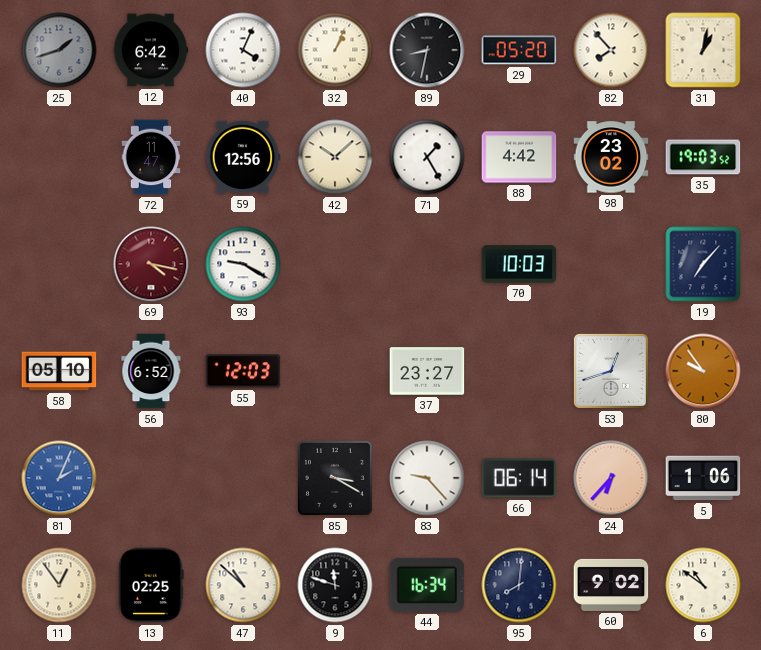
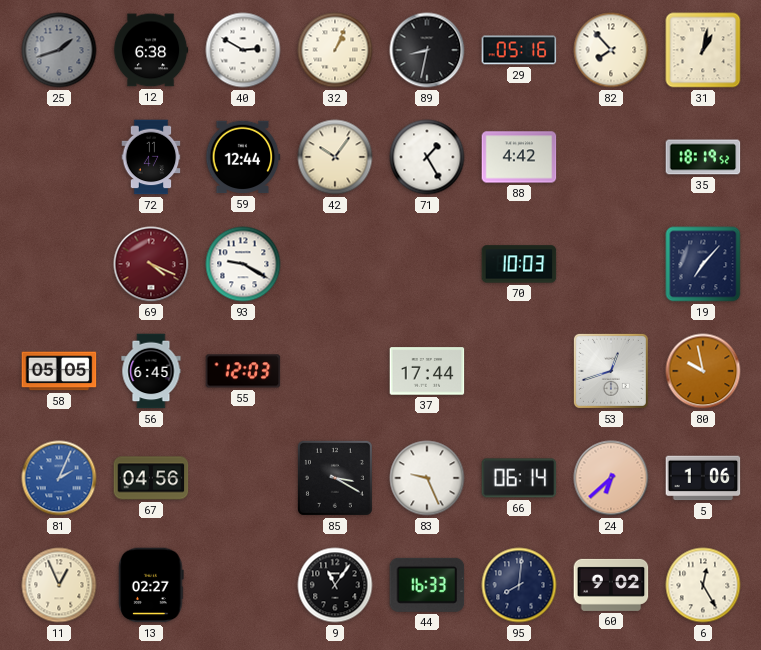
12: 6:42 -> 6:38
40: 4:04 -> 2:50
29: 05:20 -> 05:16
59: 12:56 -> 12:44
42: 10:08 -> 10:06
98: 23:02 -> none
35: 19:03 -> 18:19
69: 4:17 -> 4:19
58: 05:10 -> 05:05
56: 6:52 -> 6:45
37: 23:27 -> 17:44
80: 9:54 -> 9:58
67: none -> 04:56
83: 9:23 -> 9:26
24: 6:37 -> 6:38
11: 12:54 -> 12:56
13: 02:25 -> 02:27
47: 10:52 -> none
9: 11:48 -> 11:06
44: 16:34 -> 16:33
6: 10:51 -> 12:25
